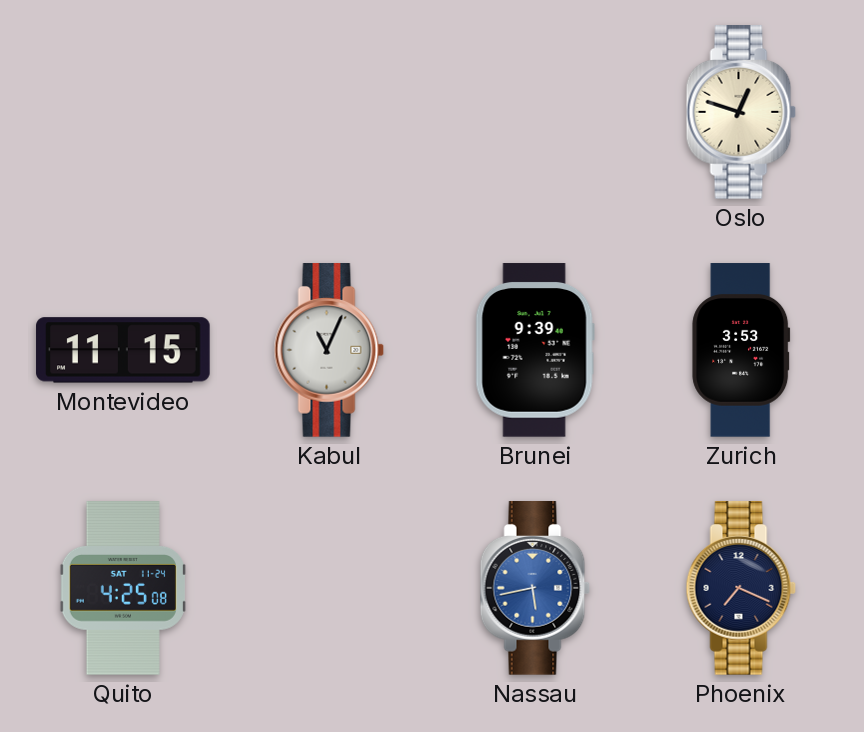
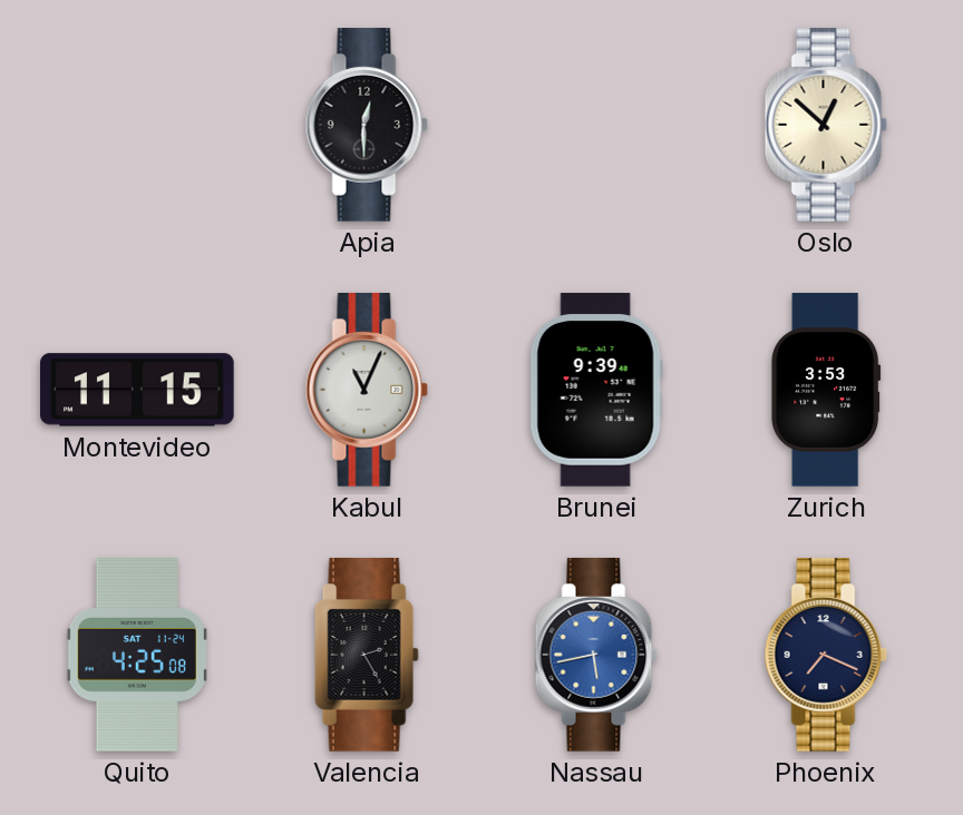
Apia: none -> 12:30
Oslo: 12:48 -> 12:52
Valencia: none -> 2:25
